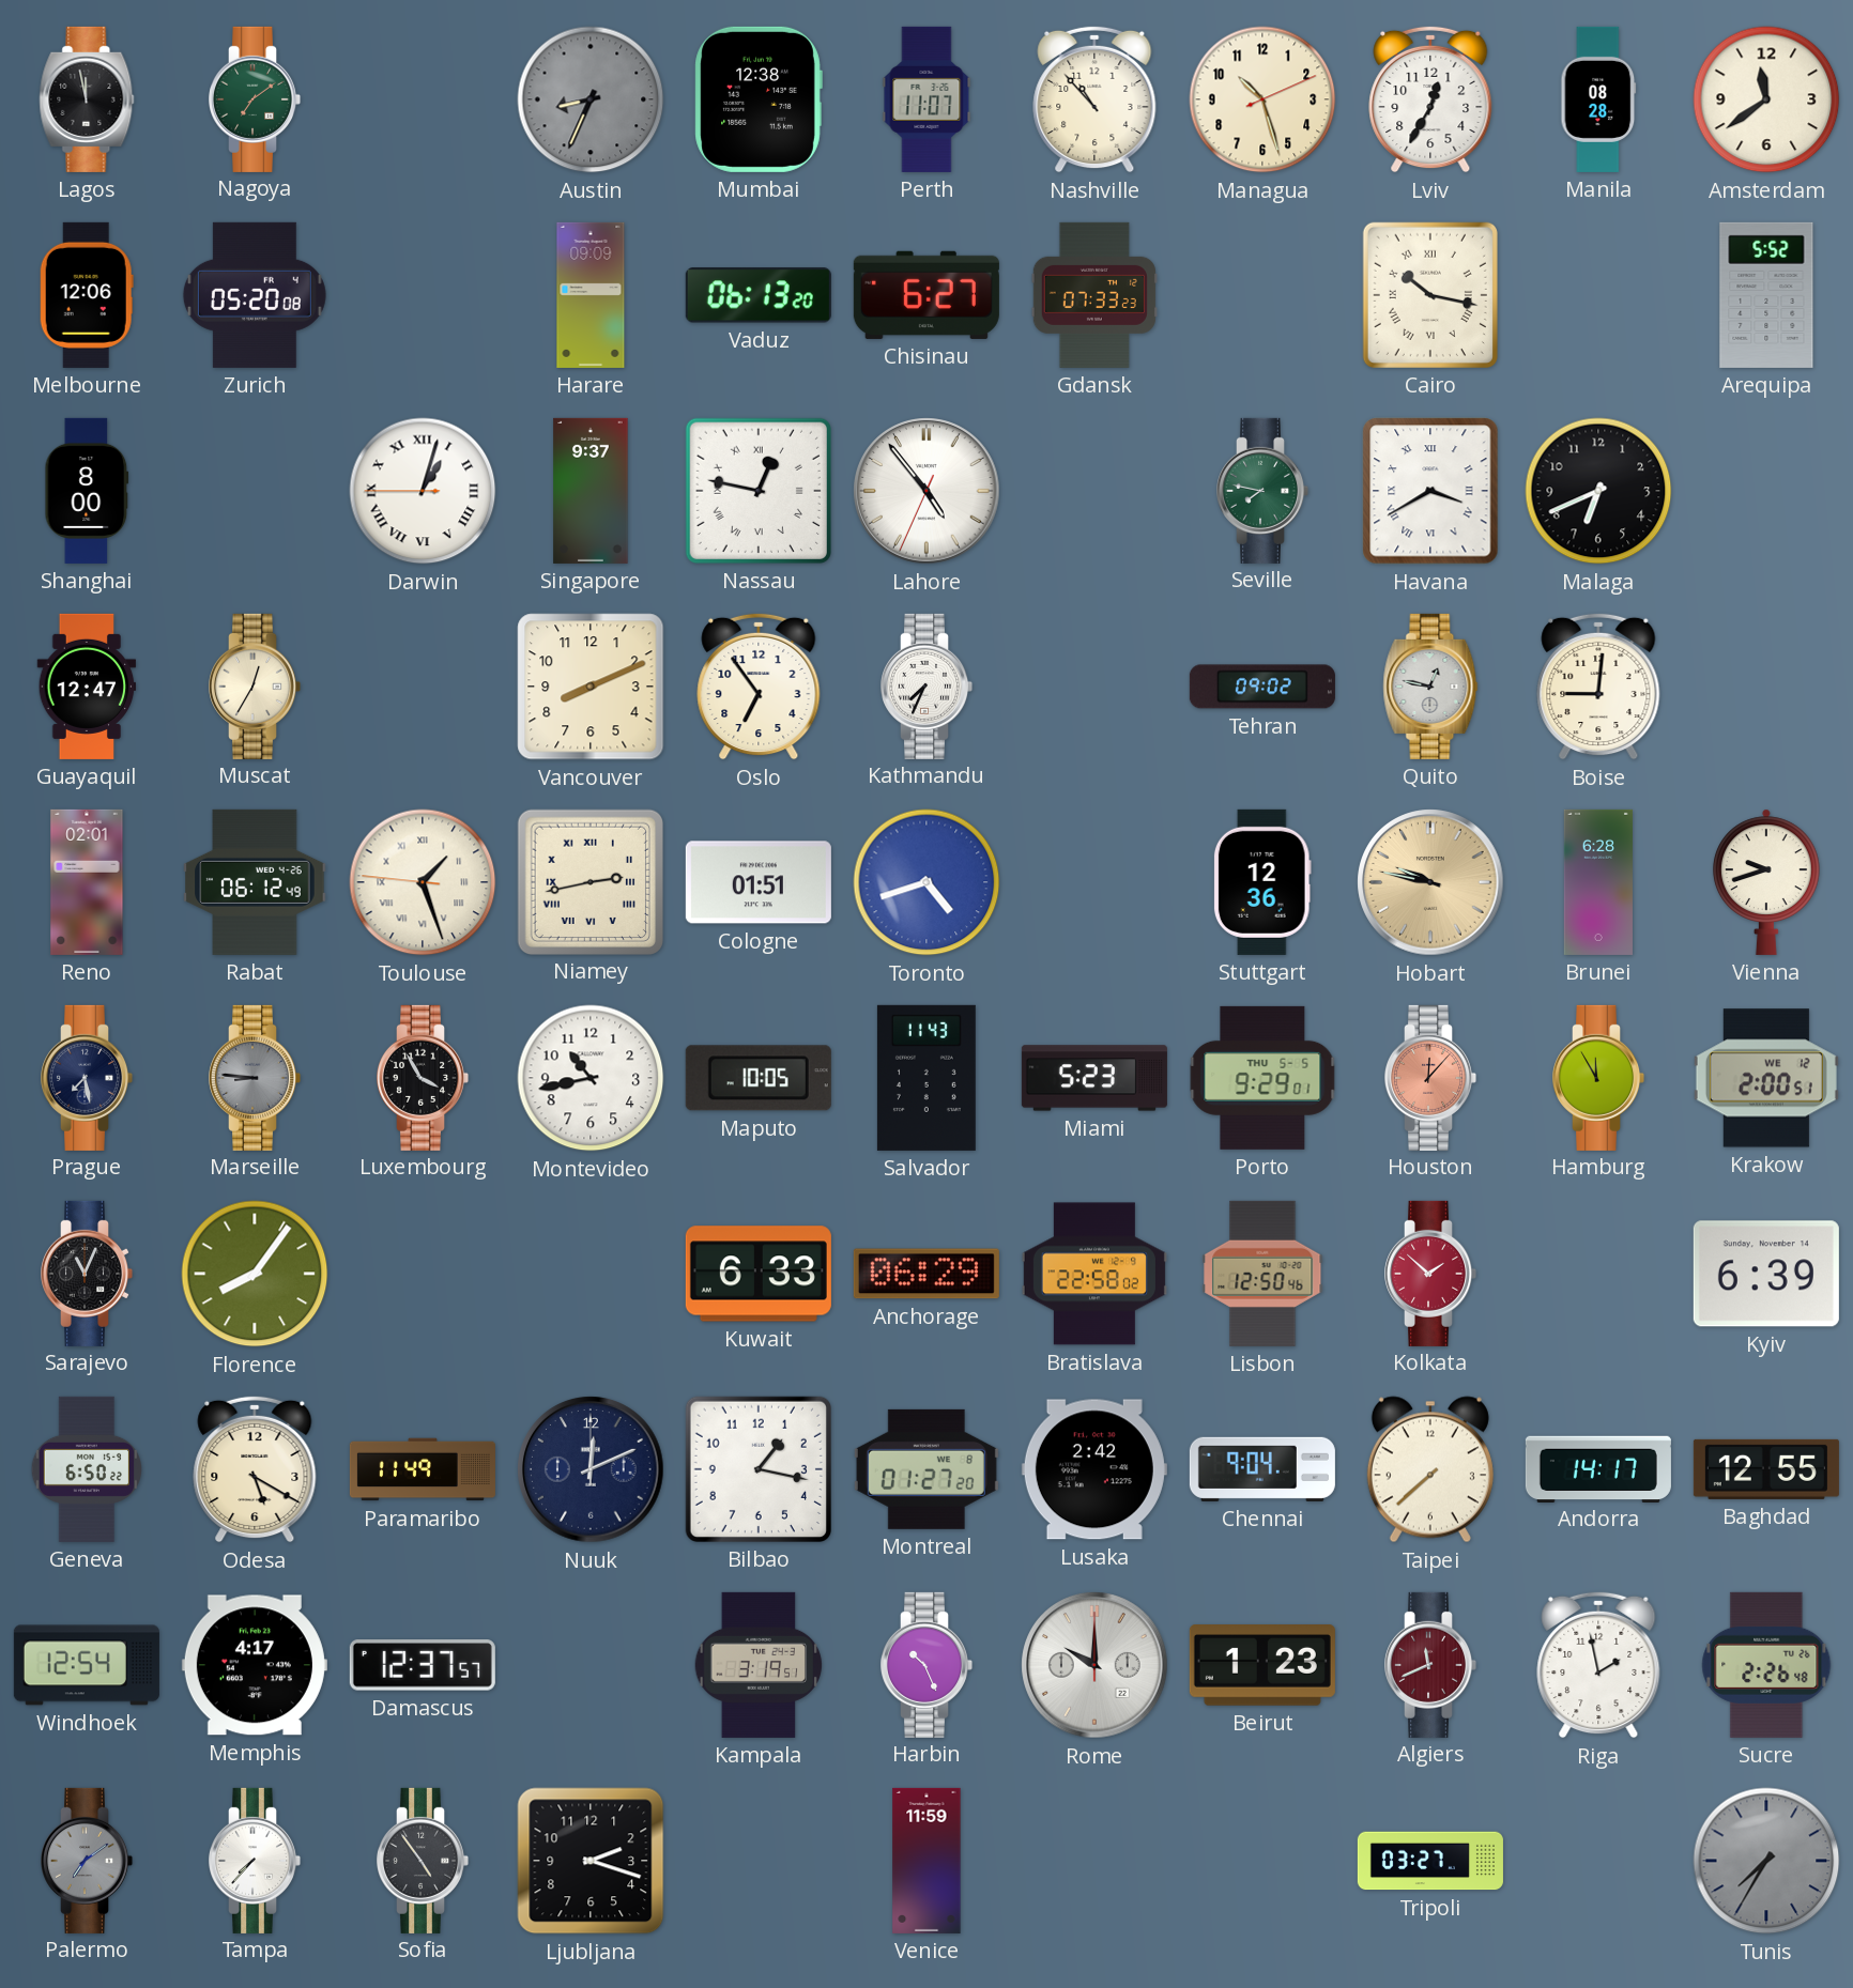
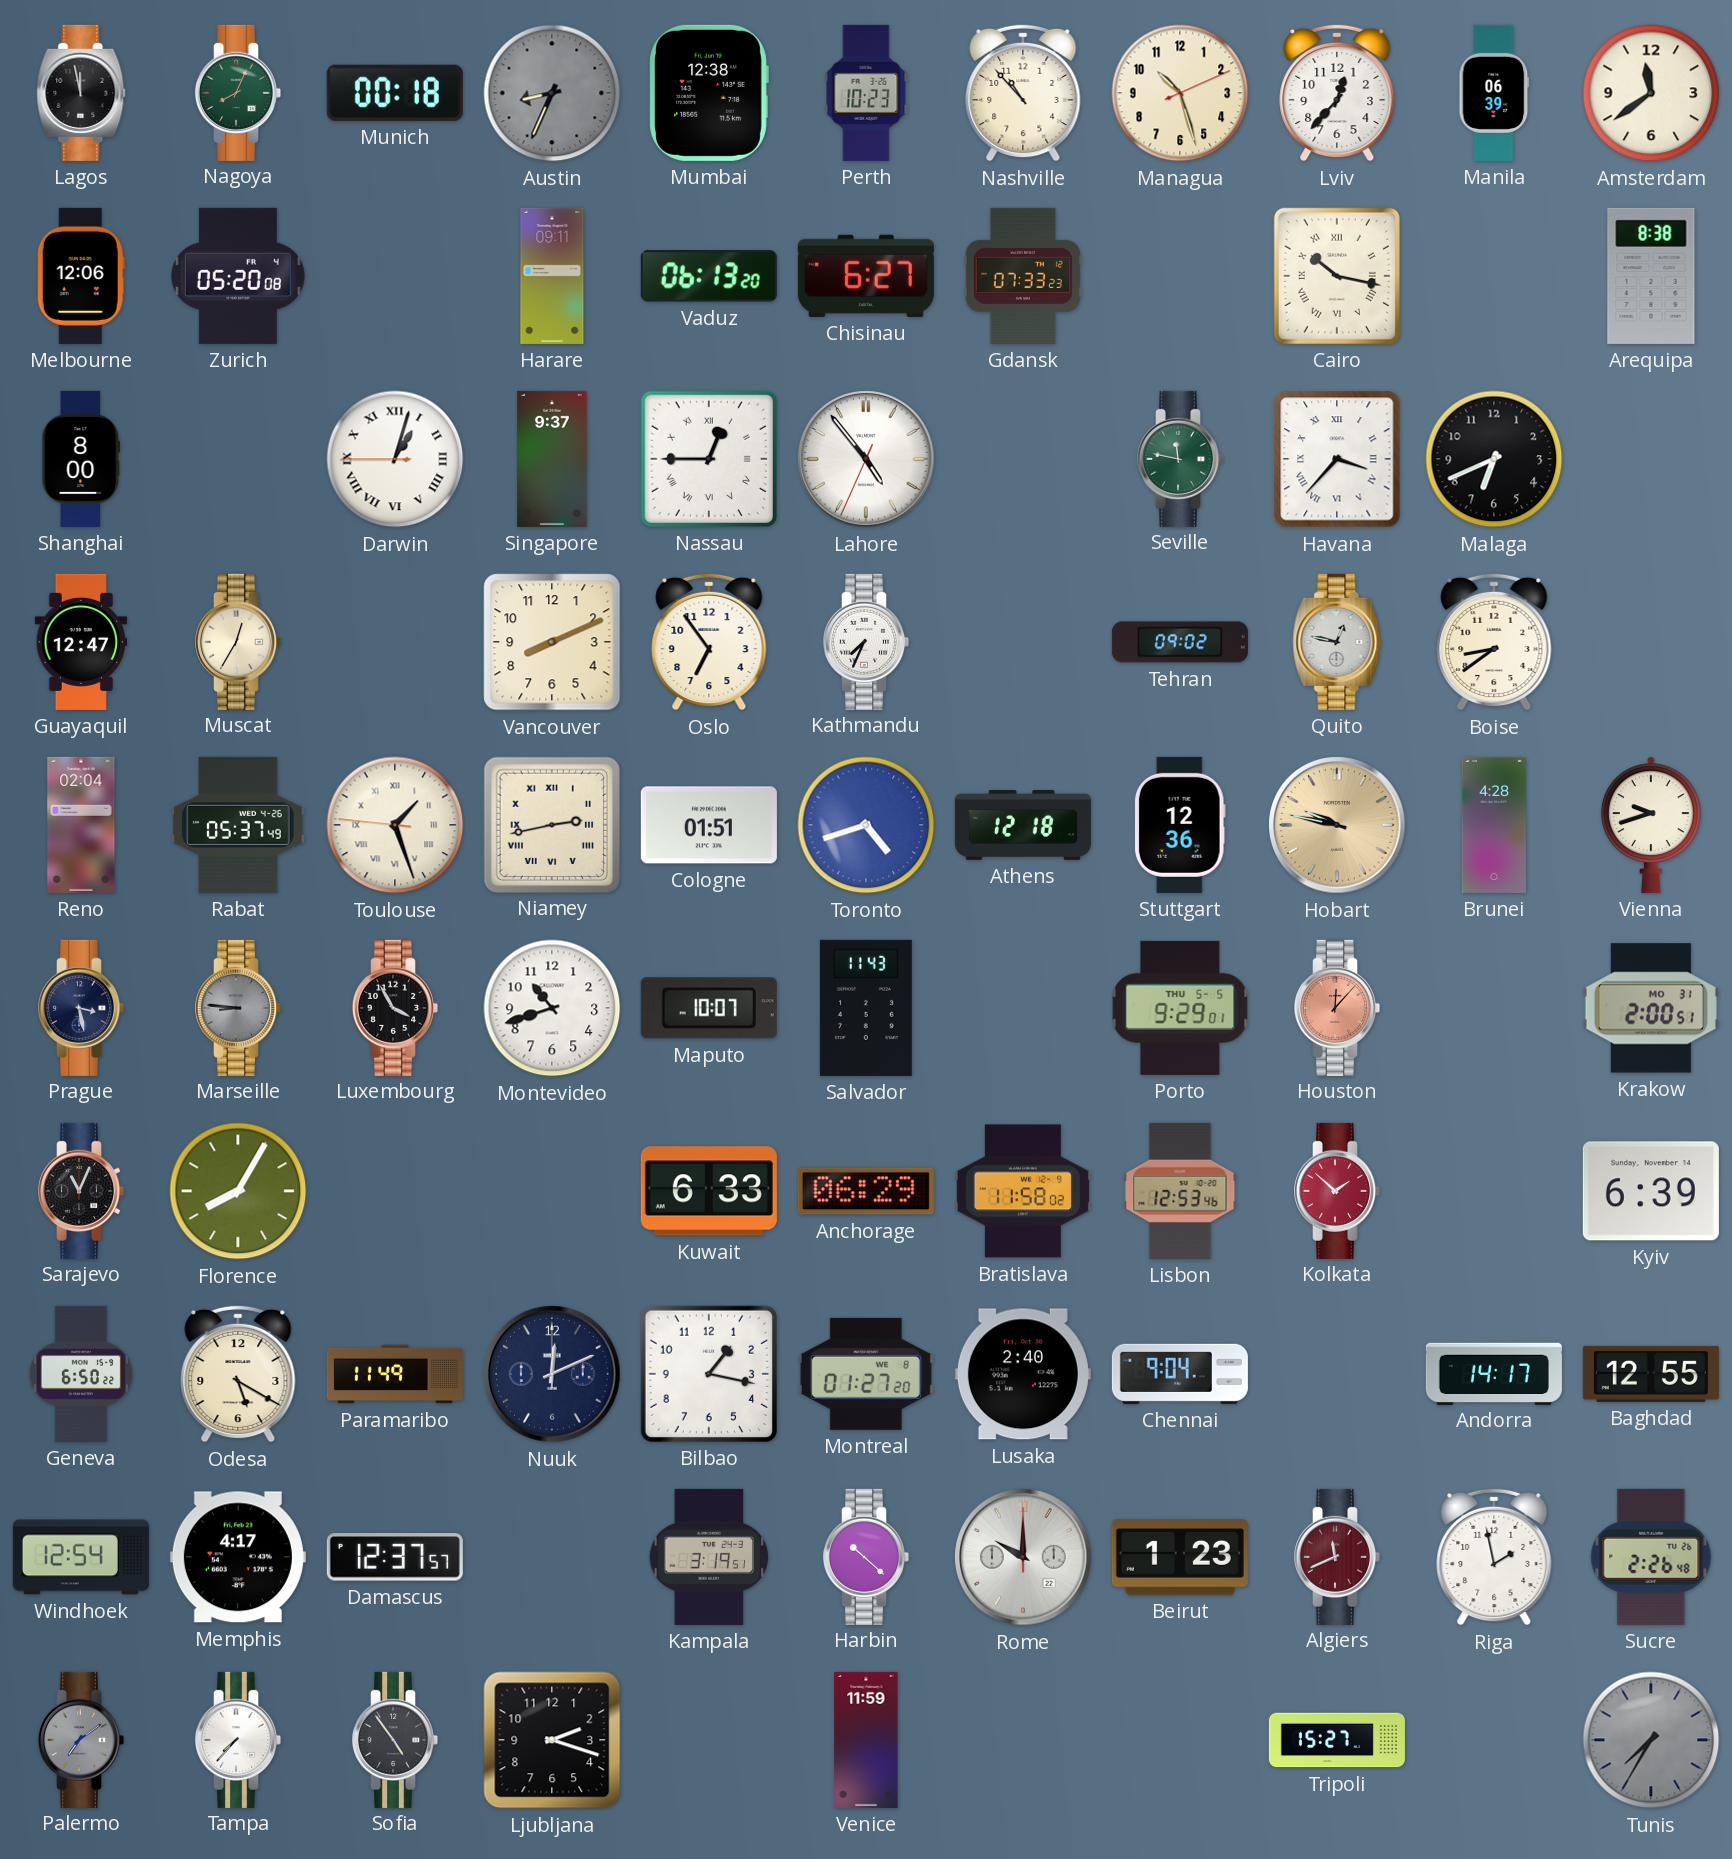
Nagoya: 7:09 -> 8:04
Munich: none -> 00:18
Perth: 11:07 -> 10:23
Lviv: 12:35 -> 12:37
Manila: 08:28 -> 06:39
Harare: 09:09 -> 09:11
Arequipa: 5:52 -> 8:38
Nassau: 12:47 -> 12:45
Seville: 7:47 -> 11:47
Havana: 3:40 -> 3:37
Boise: 9:01 -> 8:39
Reno: 02:01 -> 02:04
Rabat: 06:12 -> 05:37
Athens: none -> 12:18
Brunei: 6:28 -> 4:28
Prague: 7:28 -> 3:28
Montevideo: 10:43 -> 10:42
Maputo: 10:05 -> 10:07
Miami: 5:23 -> none
Hamburg: 11:55 -> none
Krakow date: WE 12 -> MO 31
Florence: 8:06 -> 8:05
Bratislava: 22:58 -> 11:58
Lisbon: 12:50 -> 12:53
Lusaka: 2:42 -> 2:40
Taipei: 7:38 -> none
Harbin: 10:26 -> 10:22
Tripoli: 03:27 -> 15:27
